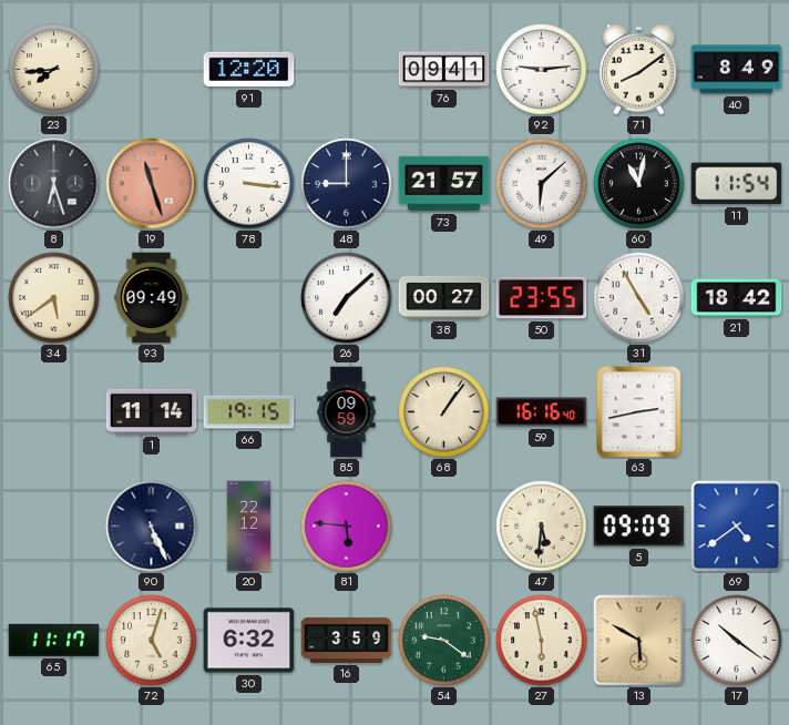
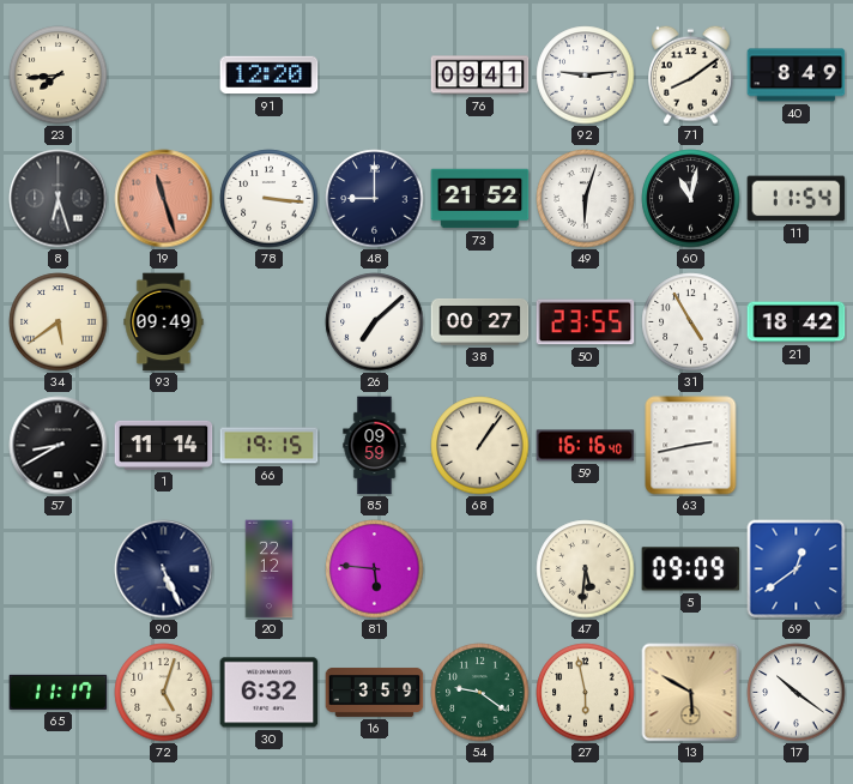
73: 21:57 -> 21:52
49: 6:08 -> 6:03
57: none -> 8:40
69: 4:39 -> 12:39
